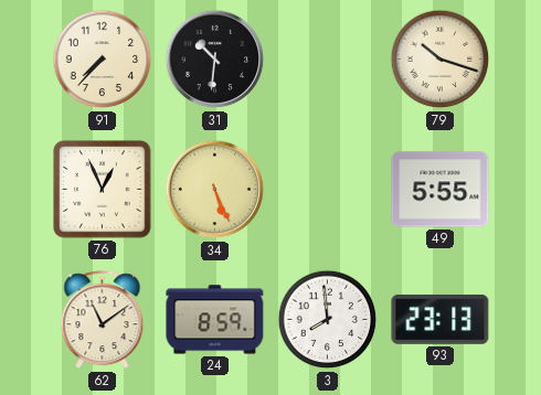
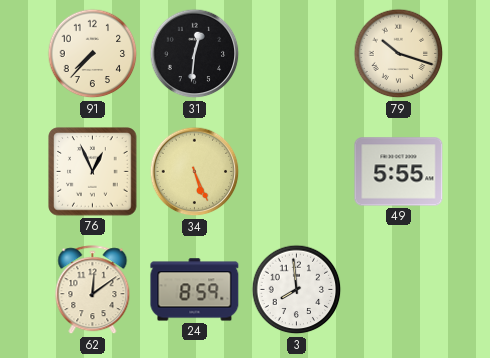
31: 10:31 -> 12:31
62: 11:09 -> 12:09
93: 23:13 -> none
